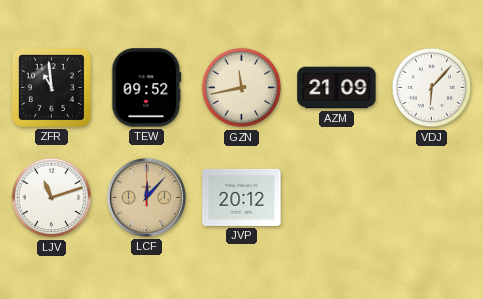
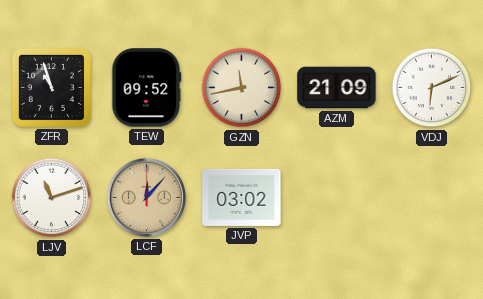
ZFR: 10:59 -> 10:57
VDJ: 6:07 -> 6:11
JVP: 20:12 -> 03:02
